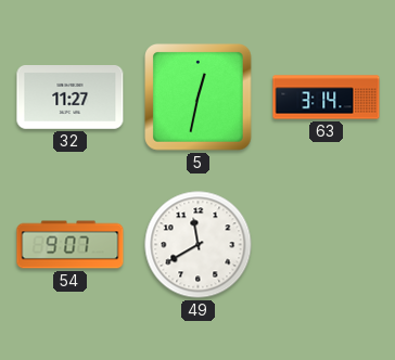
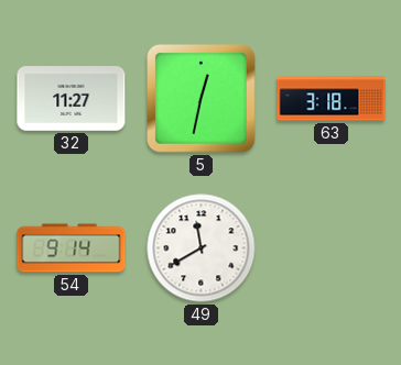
63: 3:14 -> 3:18
54: 9:07 -> 9:14
